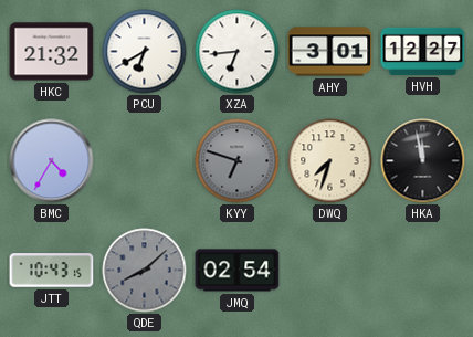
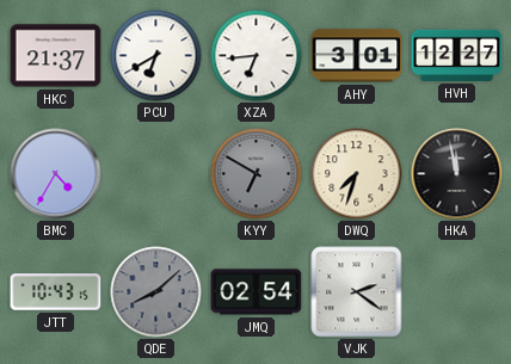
HKC: 21:32 -> 21:37
KYY: 6:48 -> 6:50
VJK: none -> 2:21
